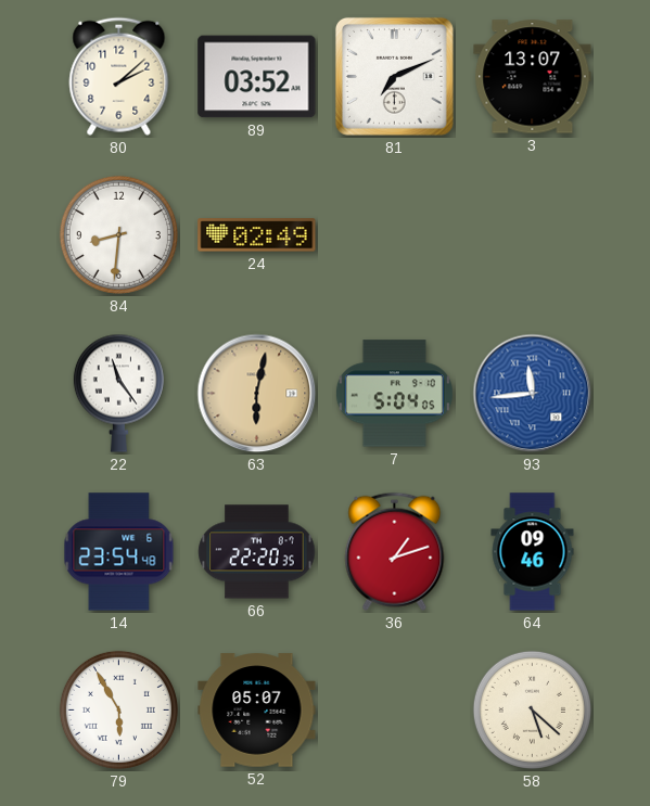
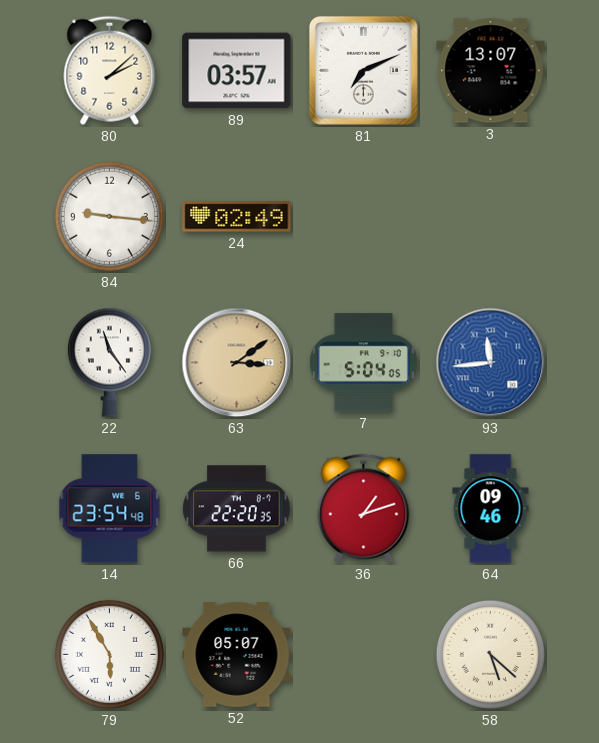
89: 03:52 -> 03:57
84: 8:31 -> 9:16
63: 6:02 -> 3:09
